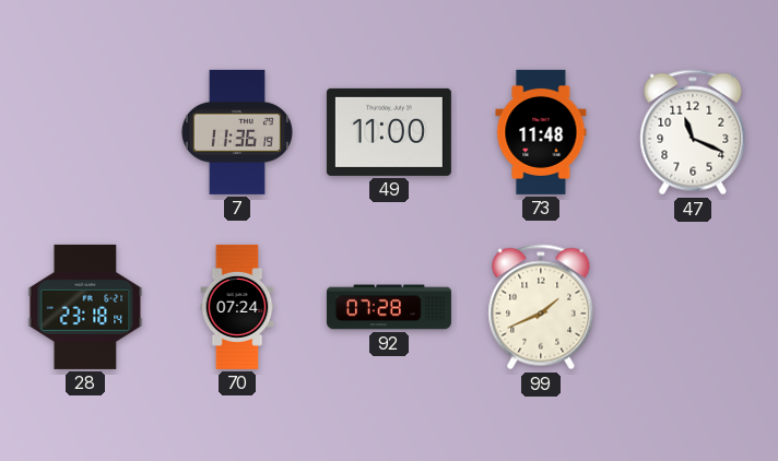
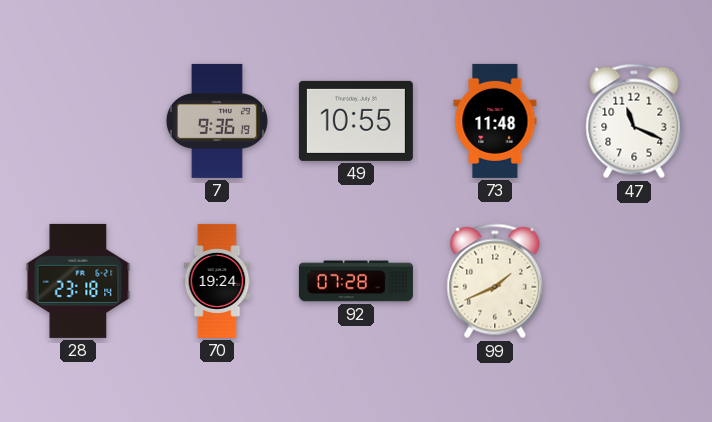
7: 11:36 -> 9:36
49: 11:00 -> 10:55
70: 07:24 -> 19:24
